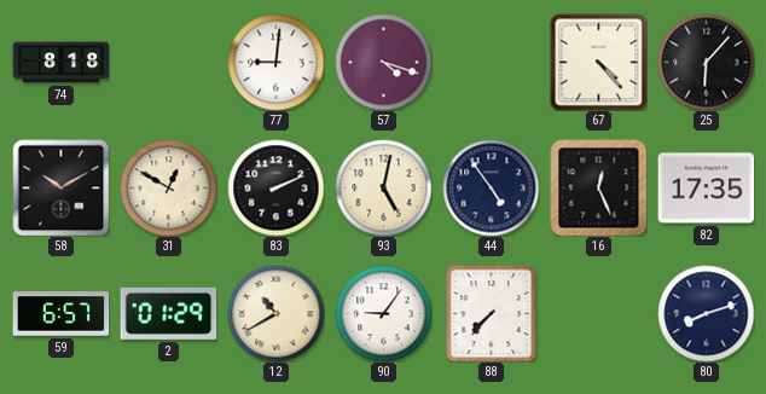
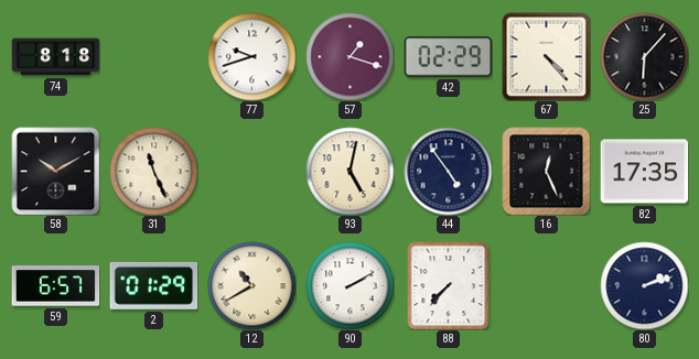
77: 9:01 -> 9:42
57: 4:18 -> 1:18
42: none -> 02:29
31: 12:50 -> 11:26
83: 2:11 -> none
90: 9:06 -> 2:10
80: 8:12 -> 2:12
